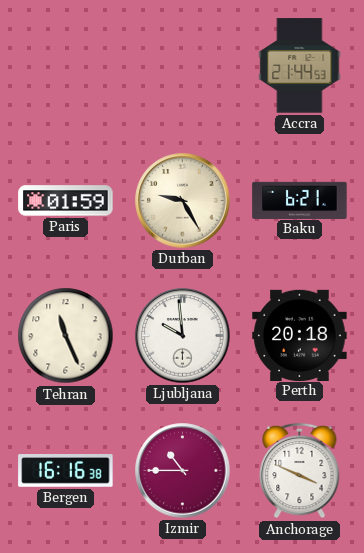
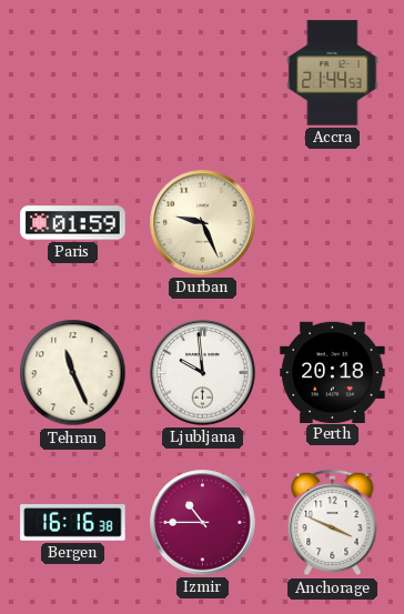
Durban: 9:25 -> 9:26
Baku: 6:21 -> none
